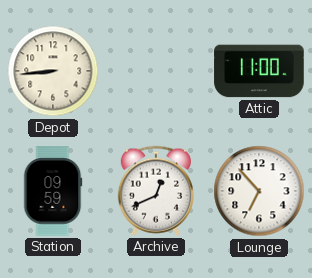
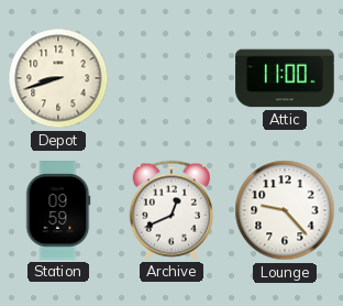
Depot: 8:44 -> 8:42
Lounge: 6:53 -> 9:23
